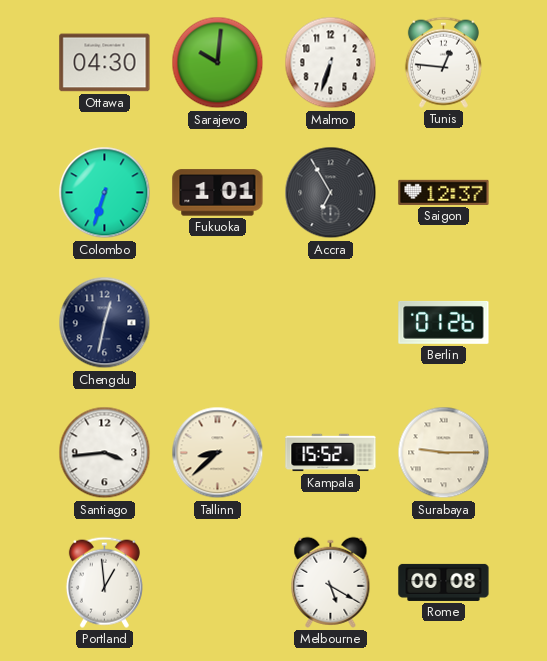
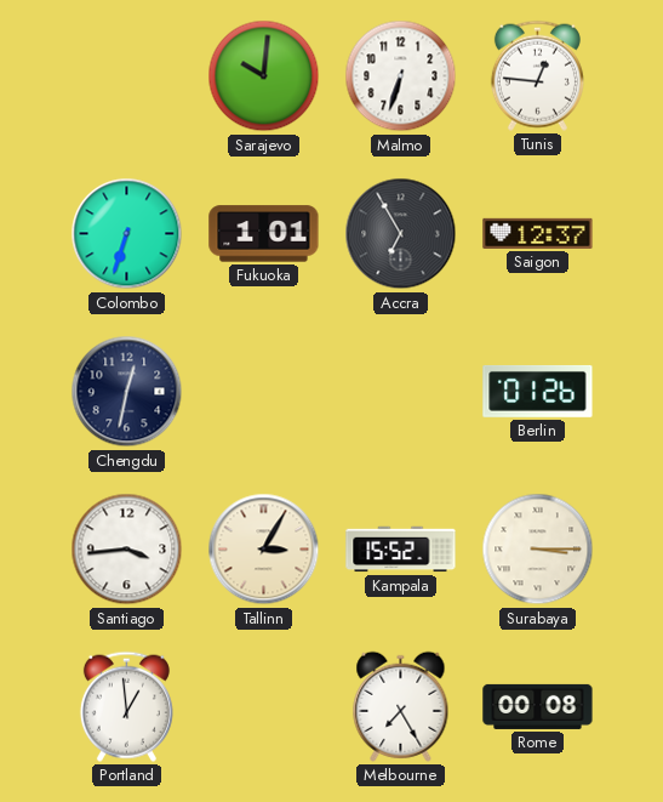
Ottawa: 04:30 -> none
Tallinn: 8:38 -> 3:05
Surabaya: 9:15 -> 3:15
Melbourne: 5:20 -> 7:25
